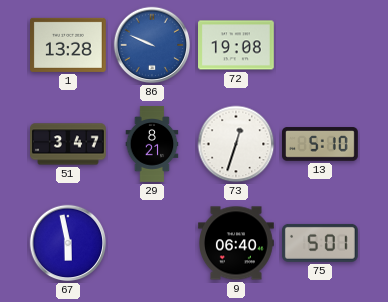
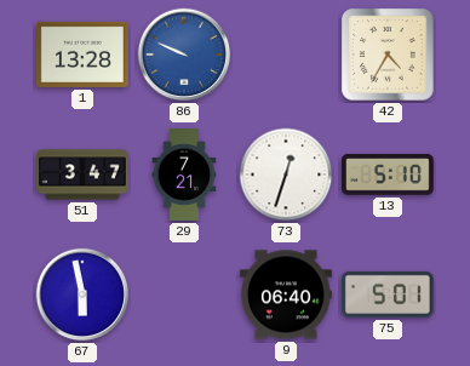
72: 19:08 -> none
42: none -> 4:35
29: 8:21 -> 7:21
